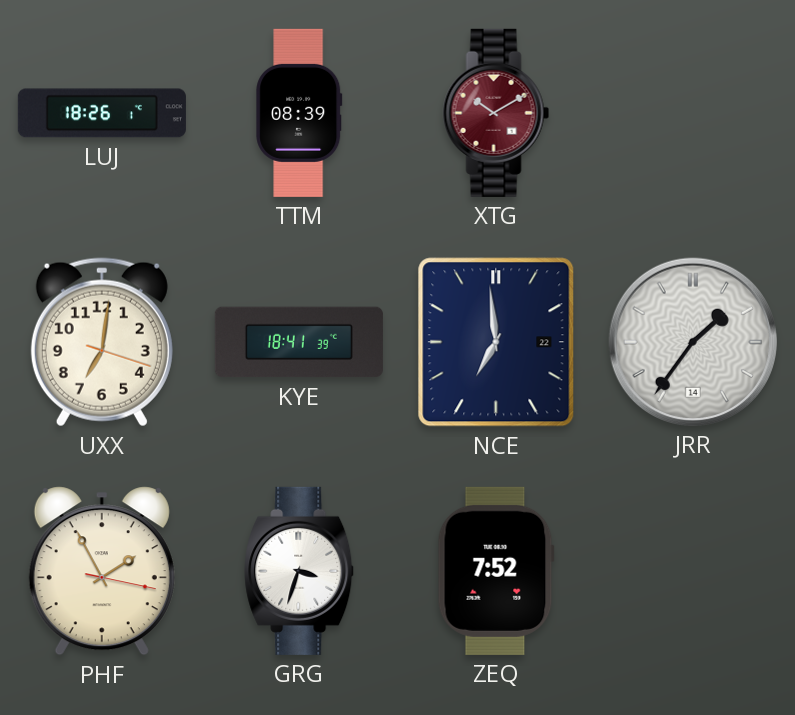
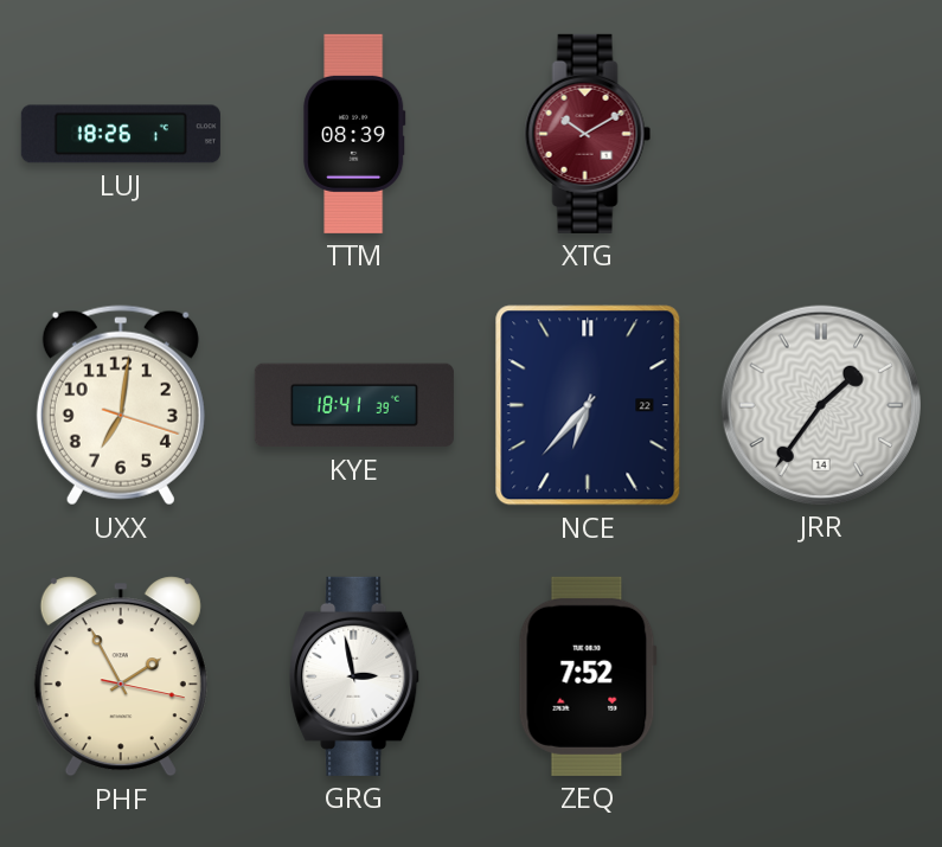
NCE: 6:59 -> 6:37
GRG: 3:33 -> 2:58
